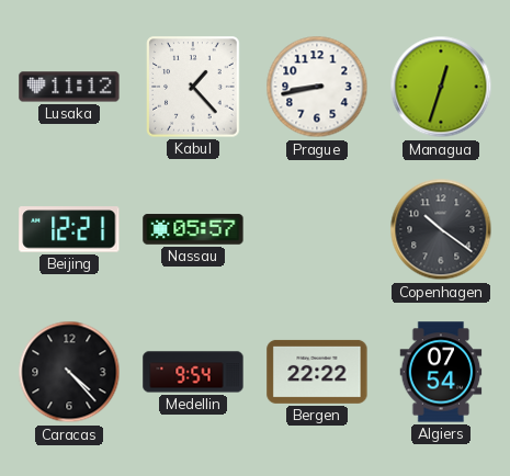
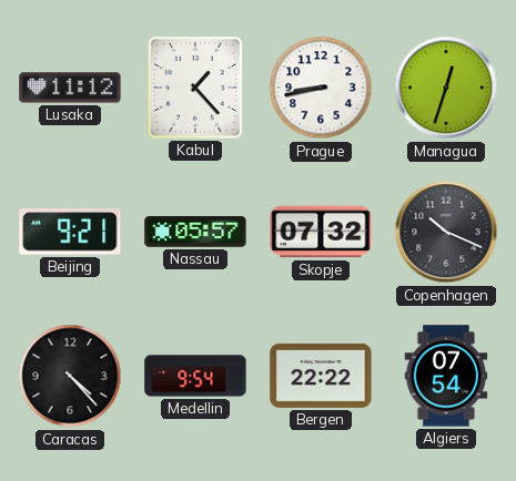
Beijing: 12:21 -> 9:21
Skopje: none -> 07:32
Copenhagen: 10:21 -> 10:19
